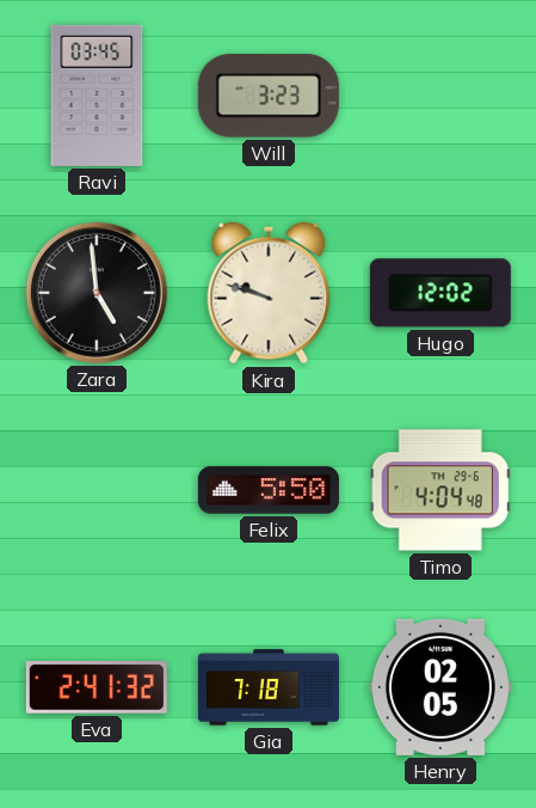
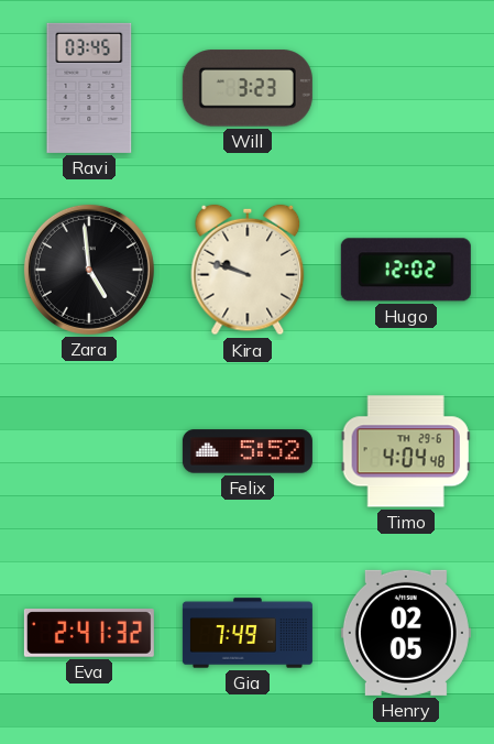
Felix: 5:50 -> 5:52
Gia: 7:18 -> 7:49
